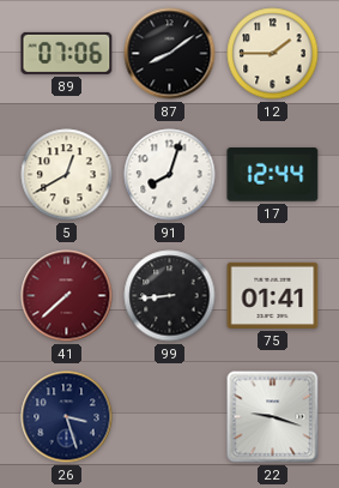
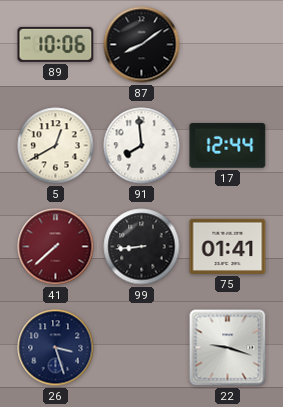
89: 07:06 -> 10:06
12: 1:45 -> none
91: 8:03 -> 7:59
